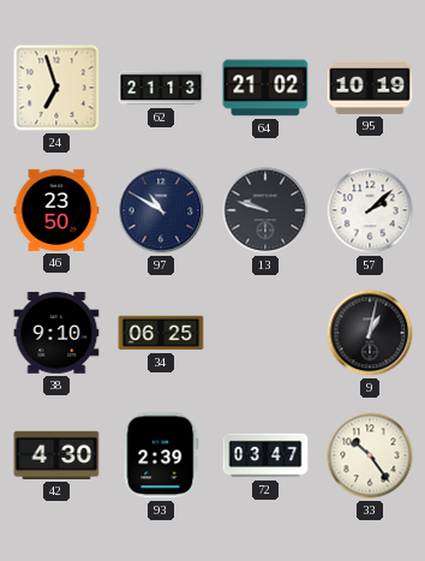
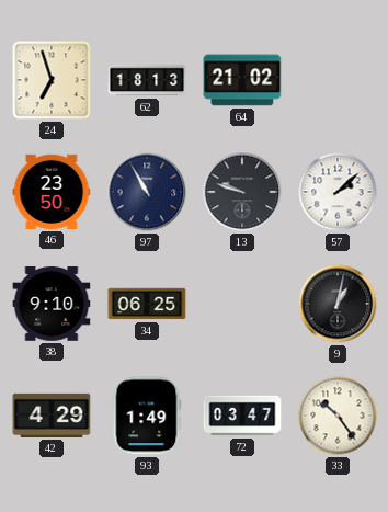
62: 21:13 -> 18:13
95: 10:19 -> none
97: 10:50 -> 10:55
42: 4:30 -> 4:29
93: 2:39 -> 1:49
